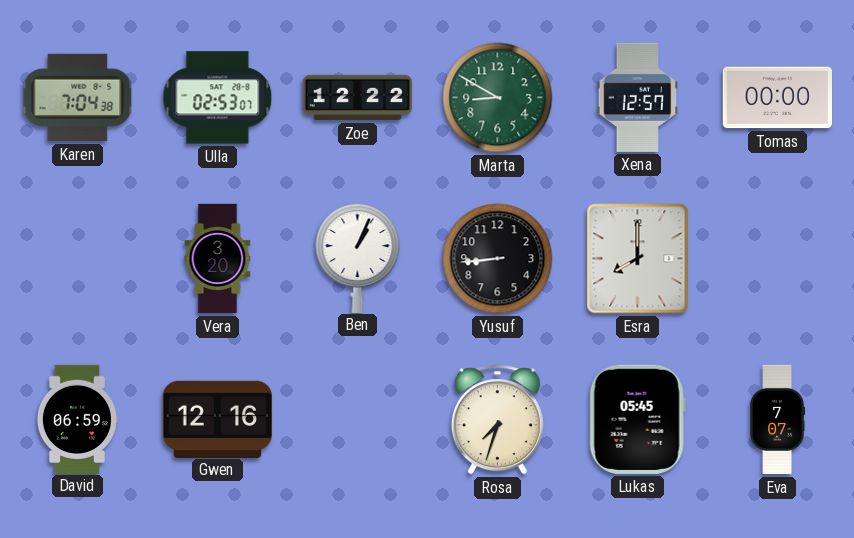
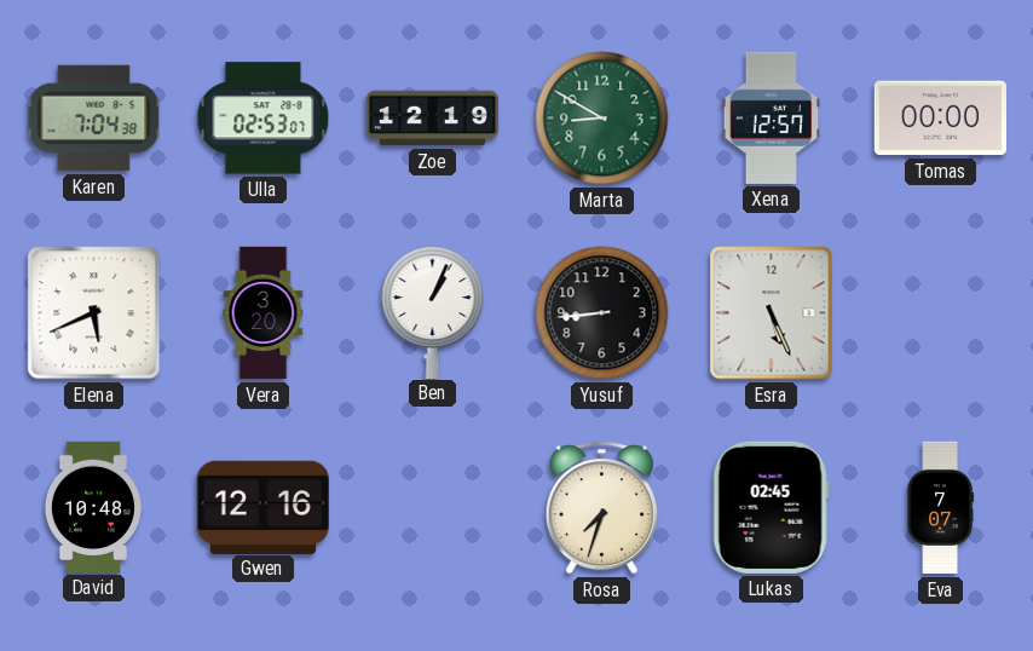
Zoe: 12:22 -> 12:19
Elena: none -> 5:41
Esra: 8:00 -> 5:26
David: 06:59 -> 10:48
Lukas: 05:45 -> 02:45
